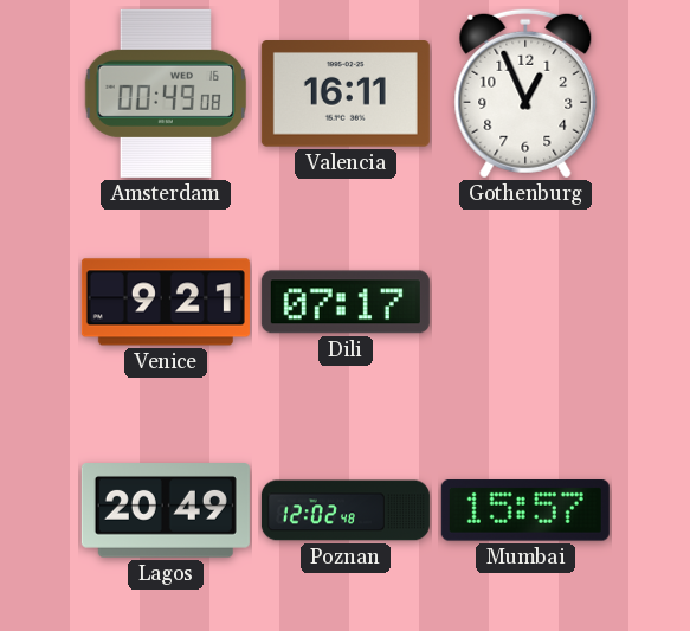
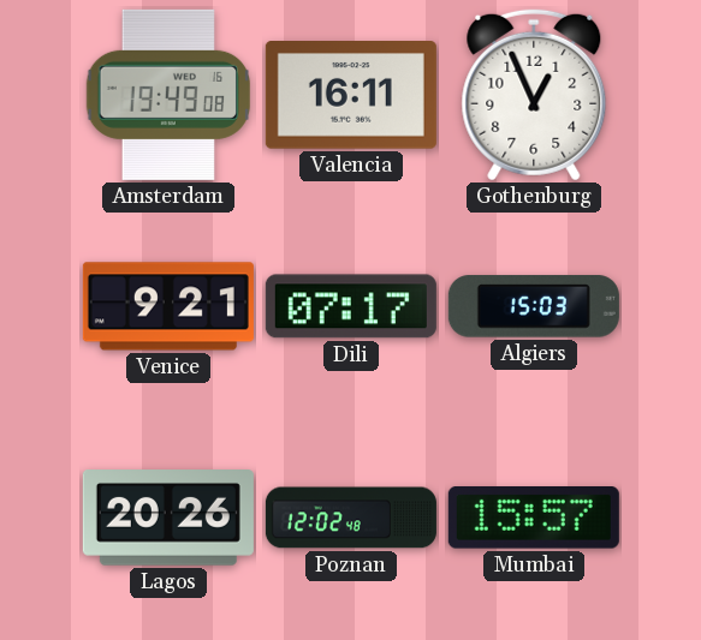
Amsterdam: 00:49 -> 19:49
Algiers: none -> 15:03
Lagos: 20:49 -> 20:26
